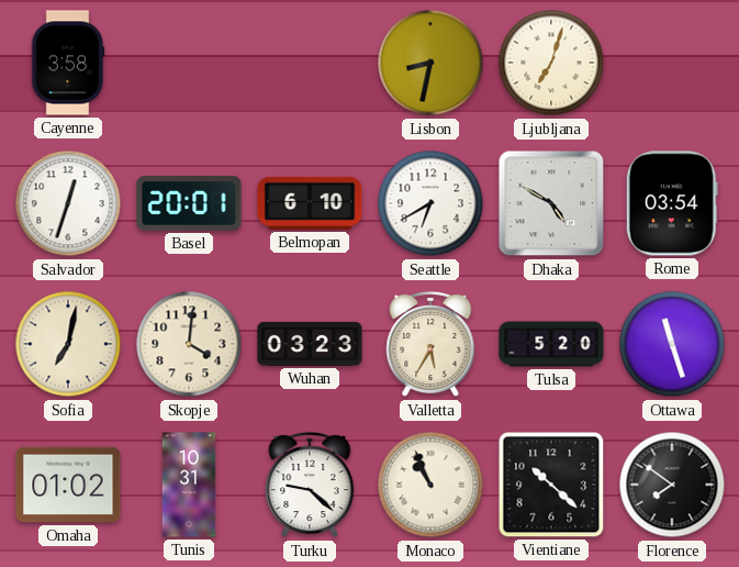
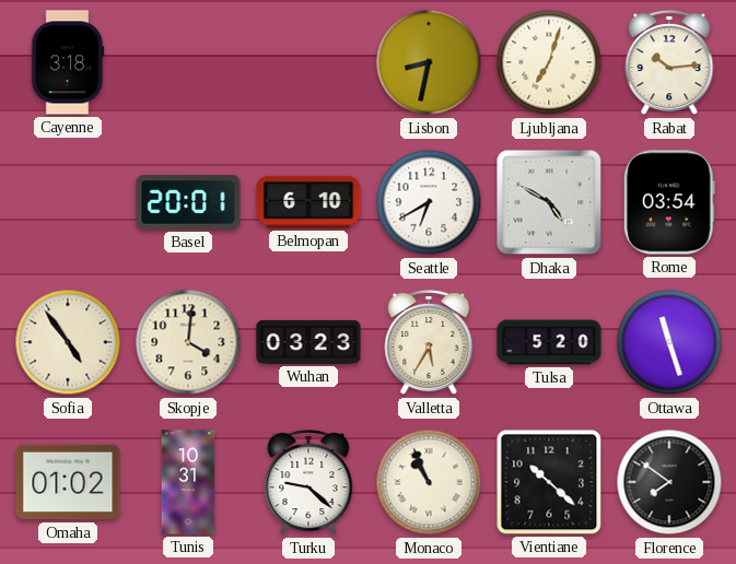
Cayenne: 3:58 -> 3:18
Rabat: none -> 10:14
Salvador: 12:33 -> none
Sofia: 7:02 -> 4:54
